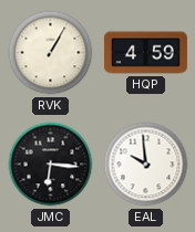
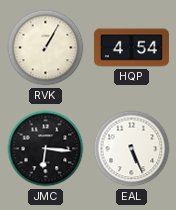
HQP: 4:59 -> 4:54
EAL: 9:59 -> 5:26
